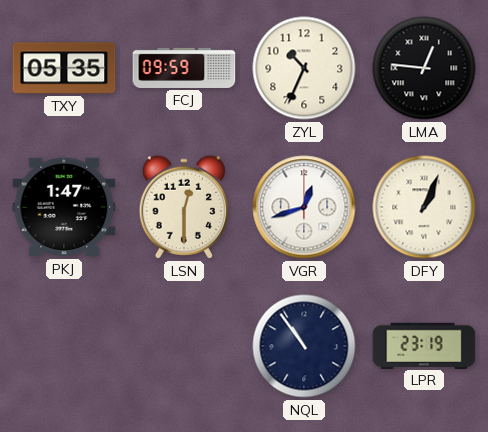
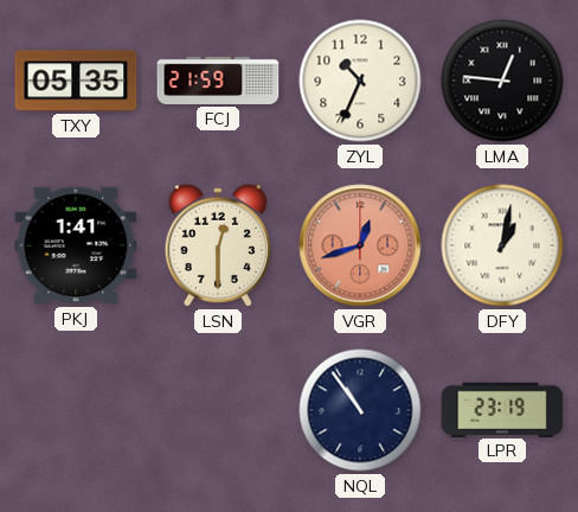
FCJ: 09:59 -> 21:59
PKJ: 1:47 -> 1:41
VGR dial: white -> salmon
DFY: 1:04 -> 1:02
